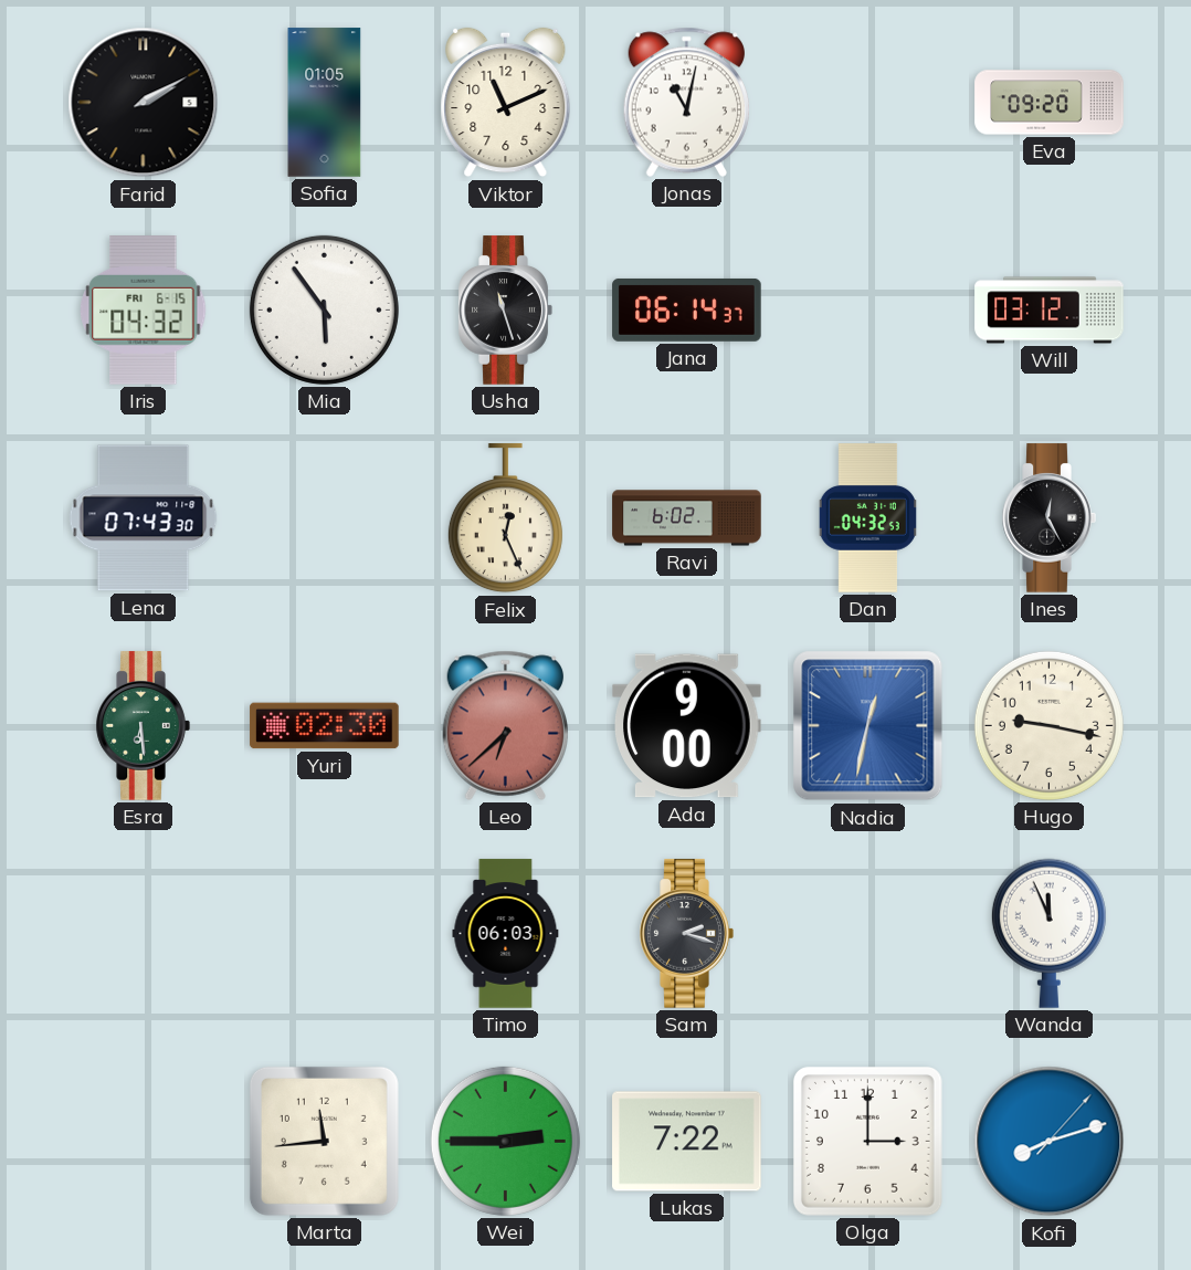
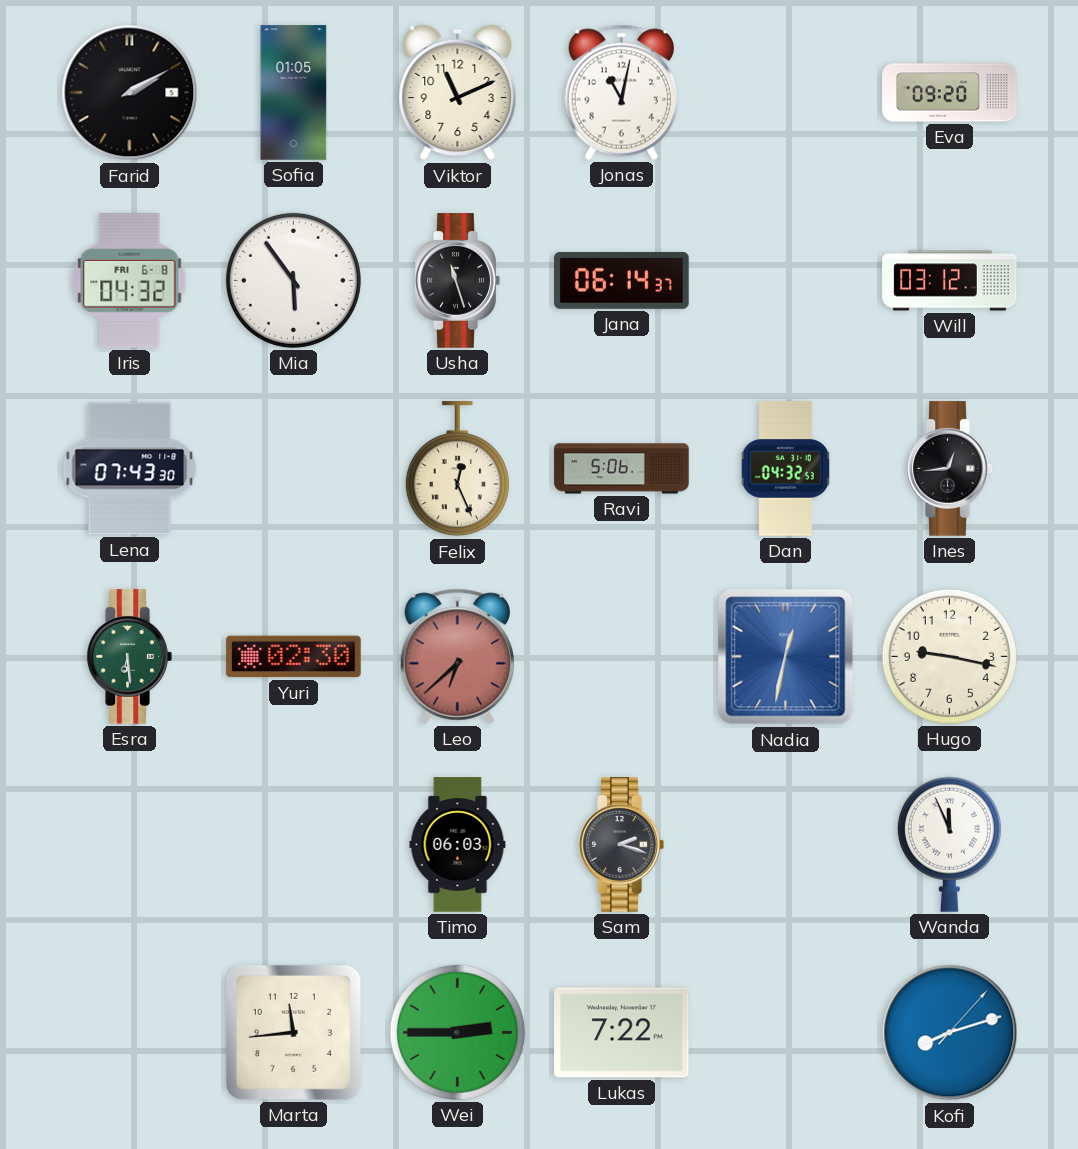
Iris date: FRI 6-15 -> FRI 6-8
Ravi: 6:02 -> 5:06
Ines: 12:25 -> 12:44
Ada: 9:00 -> none
Olga: 3:00 -> none
